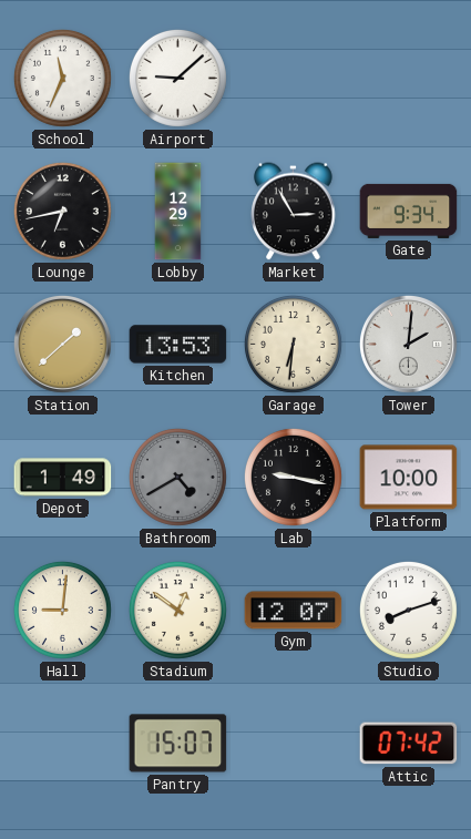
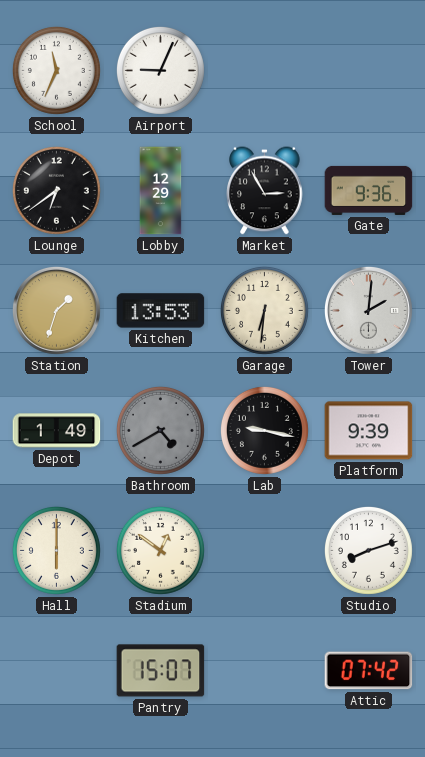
Airport: 9:08 -> 9:04
Lounge: 6:43 -> 6:39
Gate: 9:34 -> 9:36
Station: 1:38 -> 1:33
Platform: 10:00 -> 9:39
Hall: 9:01 -> 6:00
Gym: 12:07 -> none
